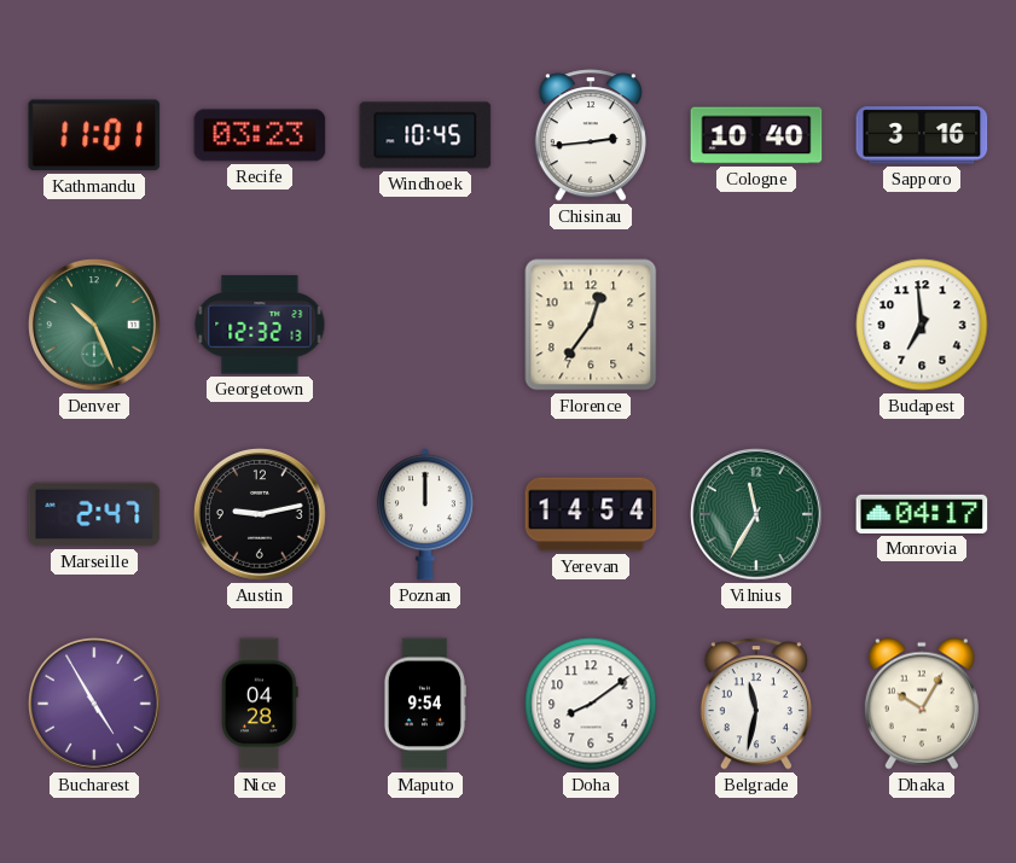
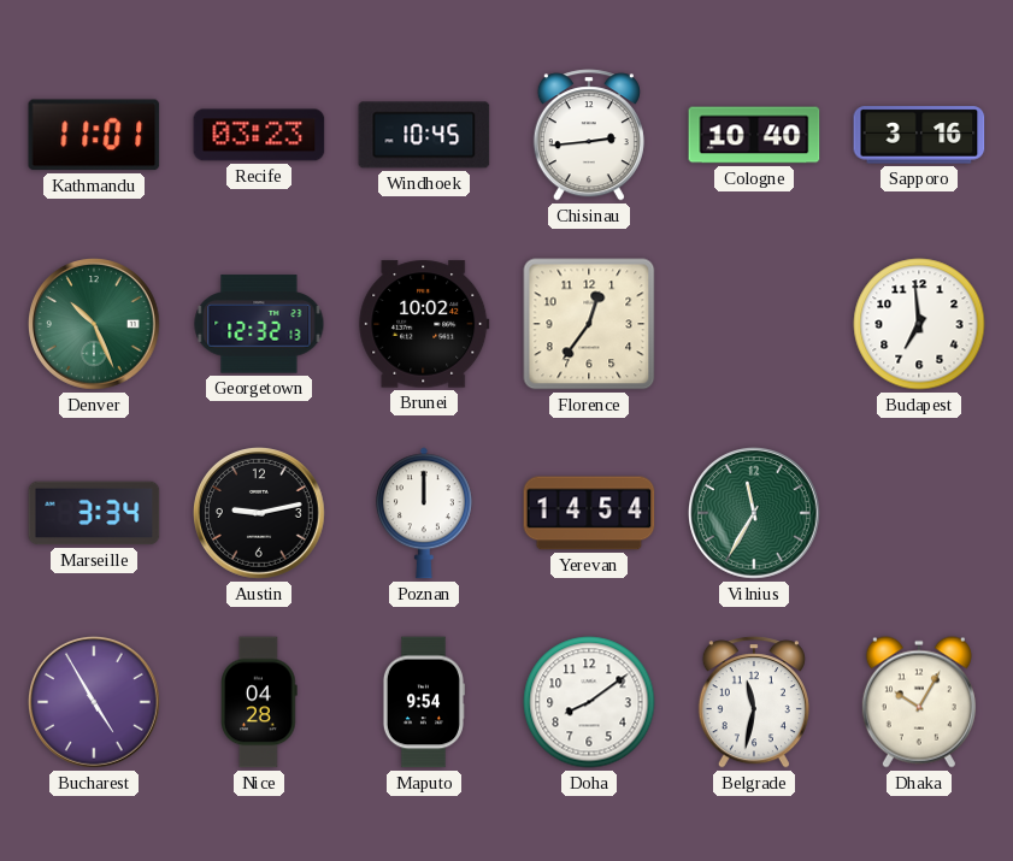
Brunei: none -> 10:02
Marseille: 2:47 -> 3:34
Monrovia: 04:17 -> none
